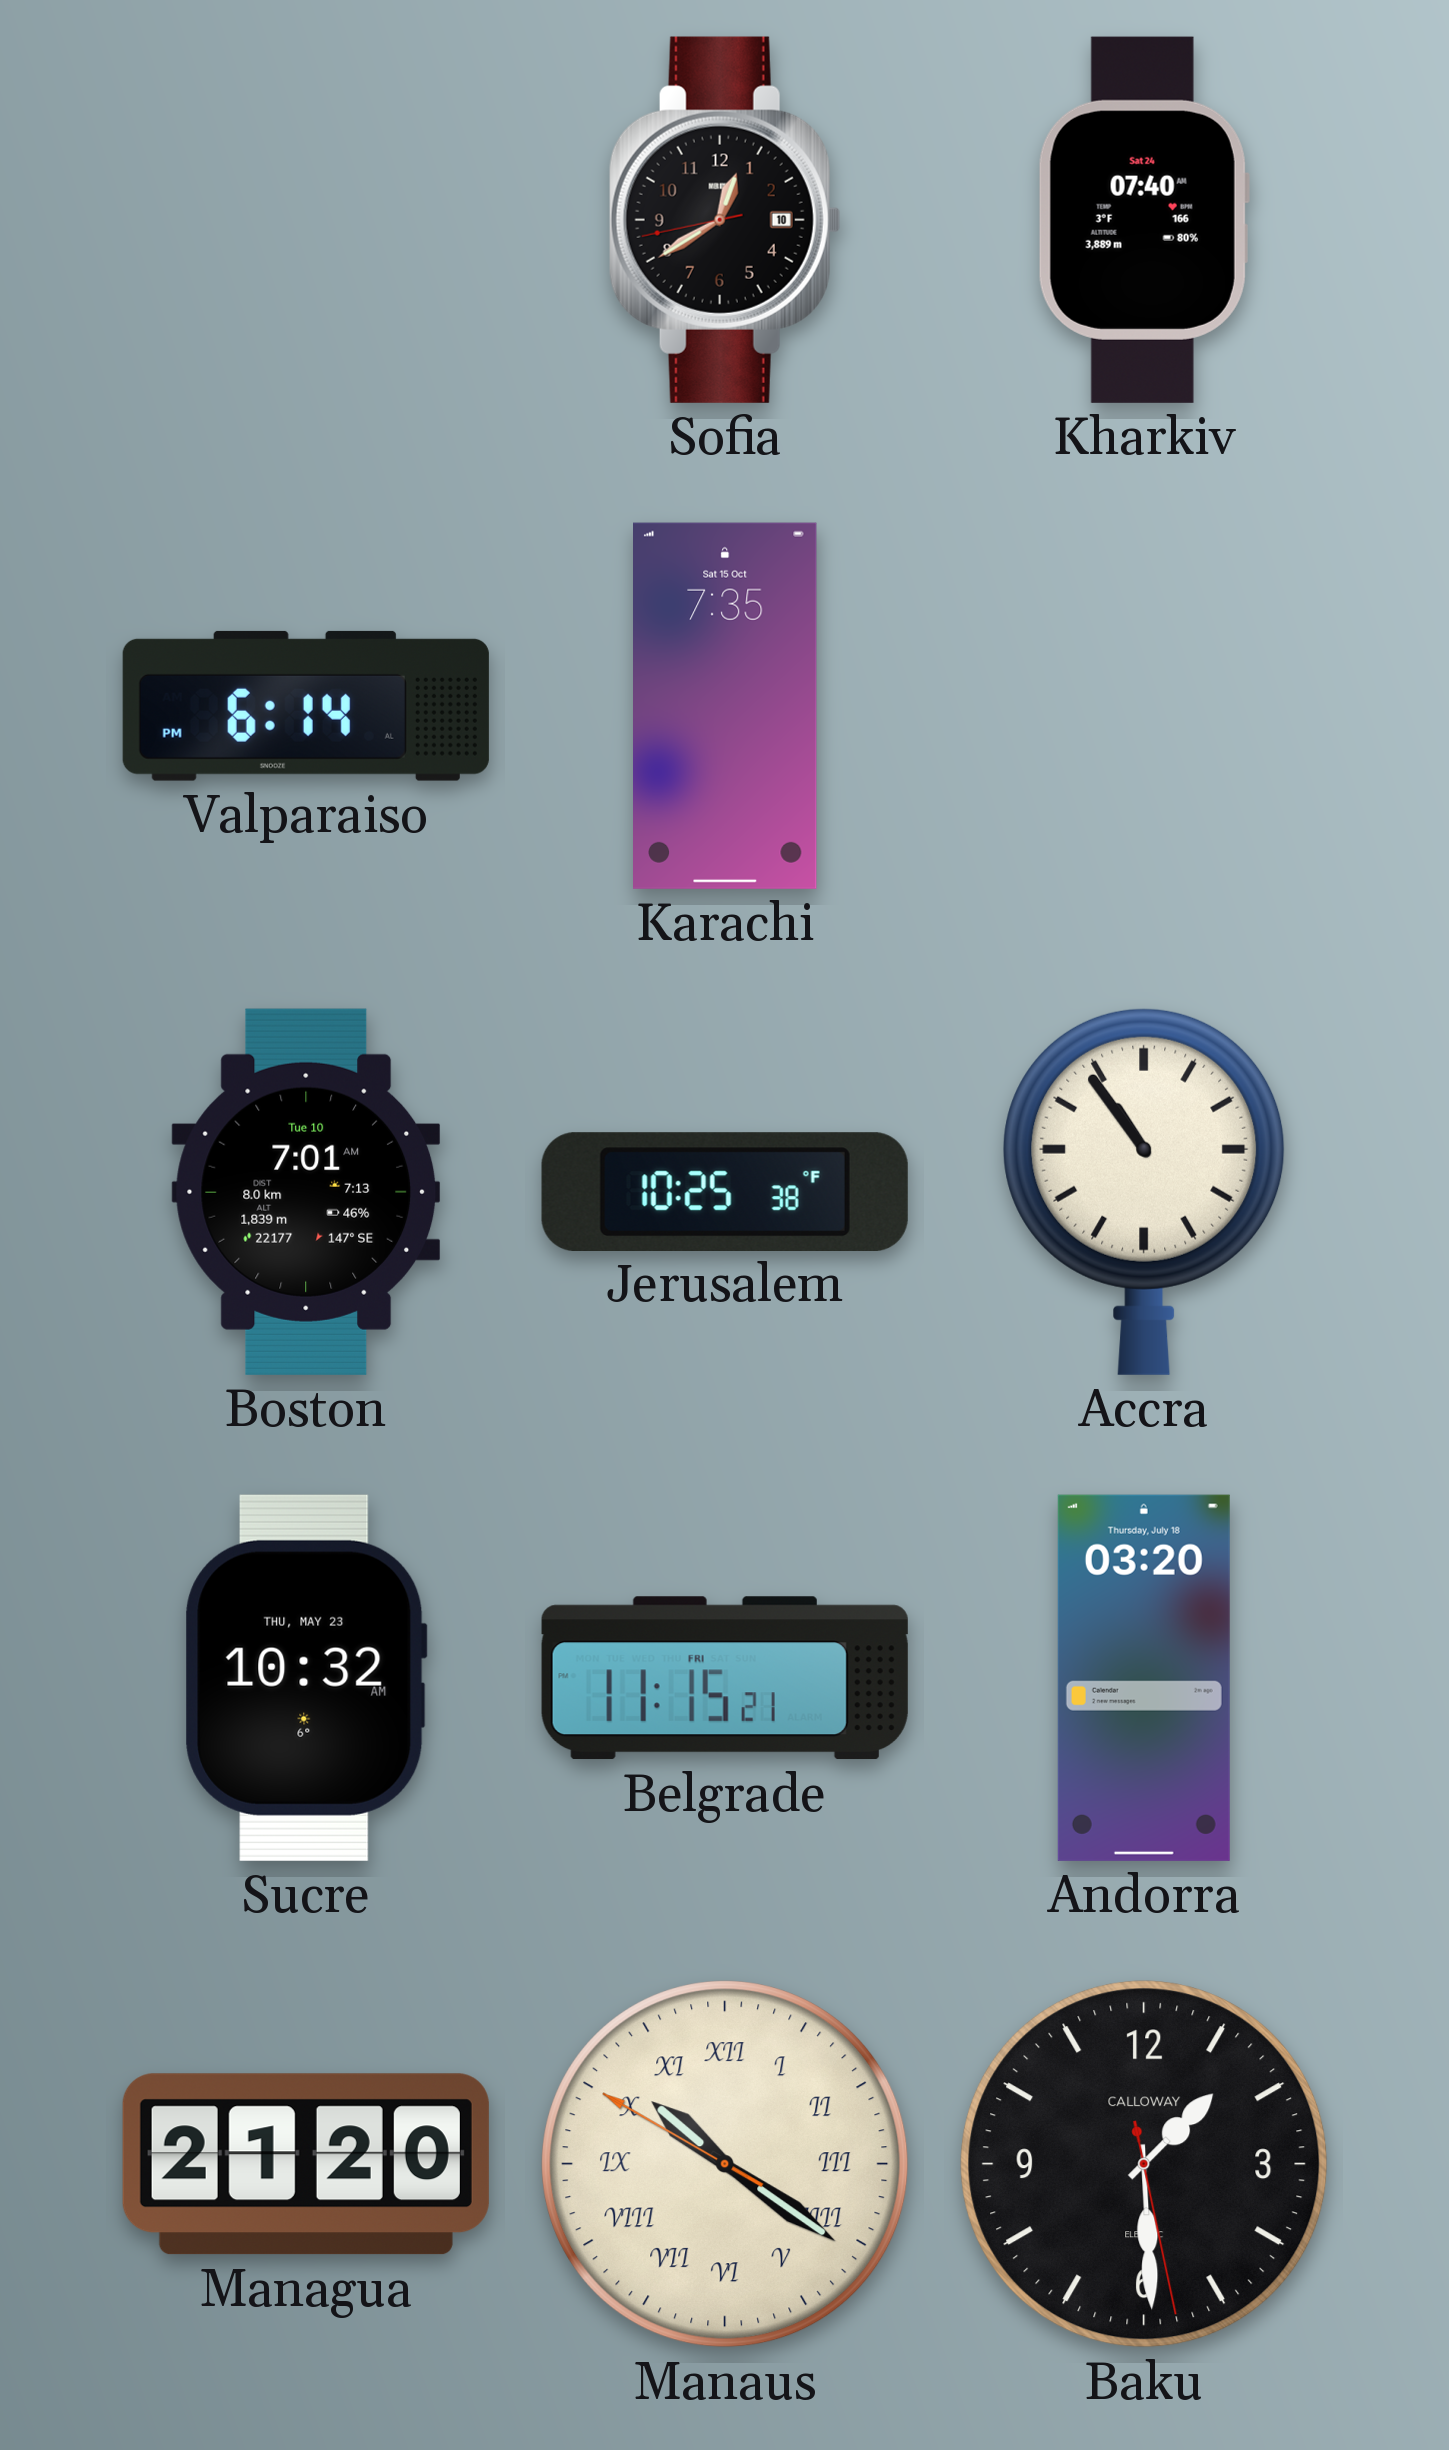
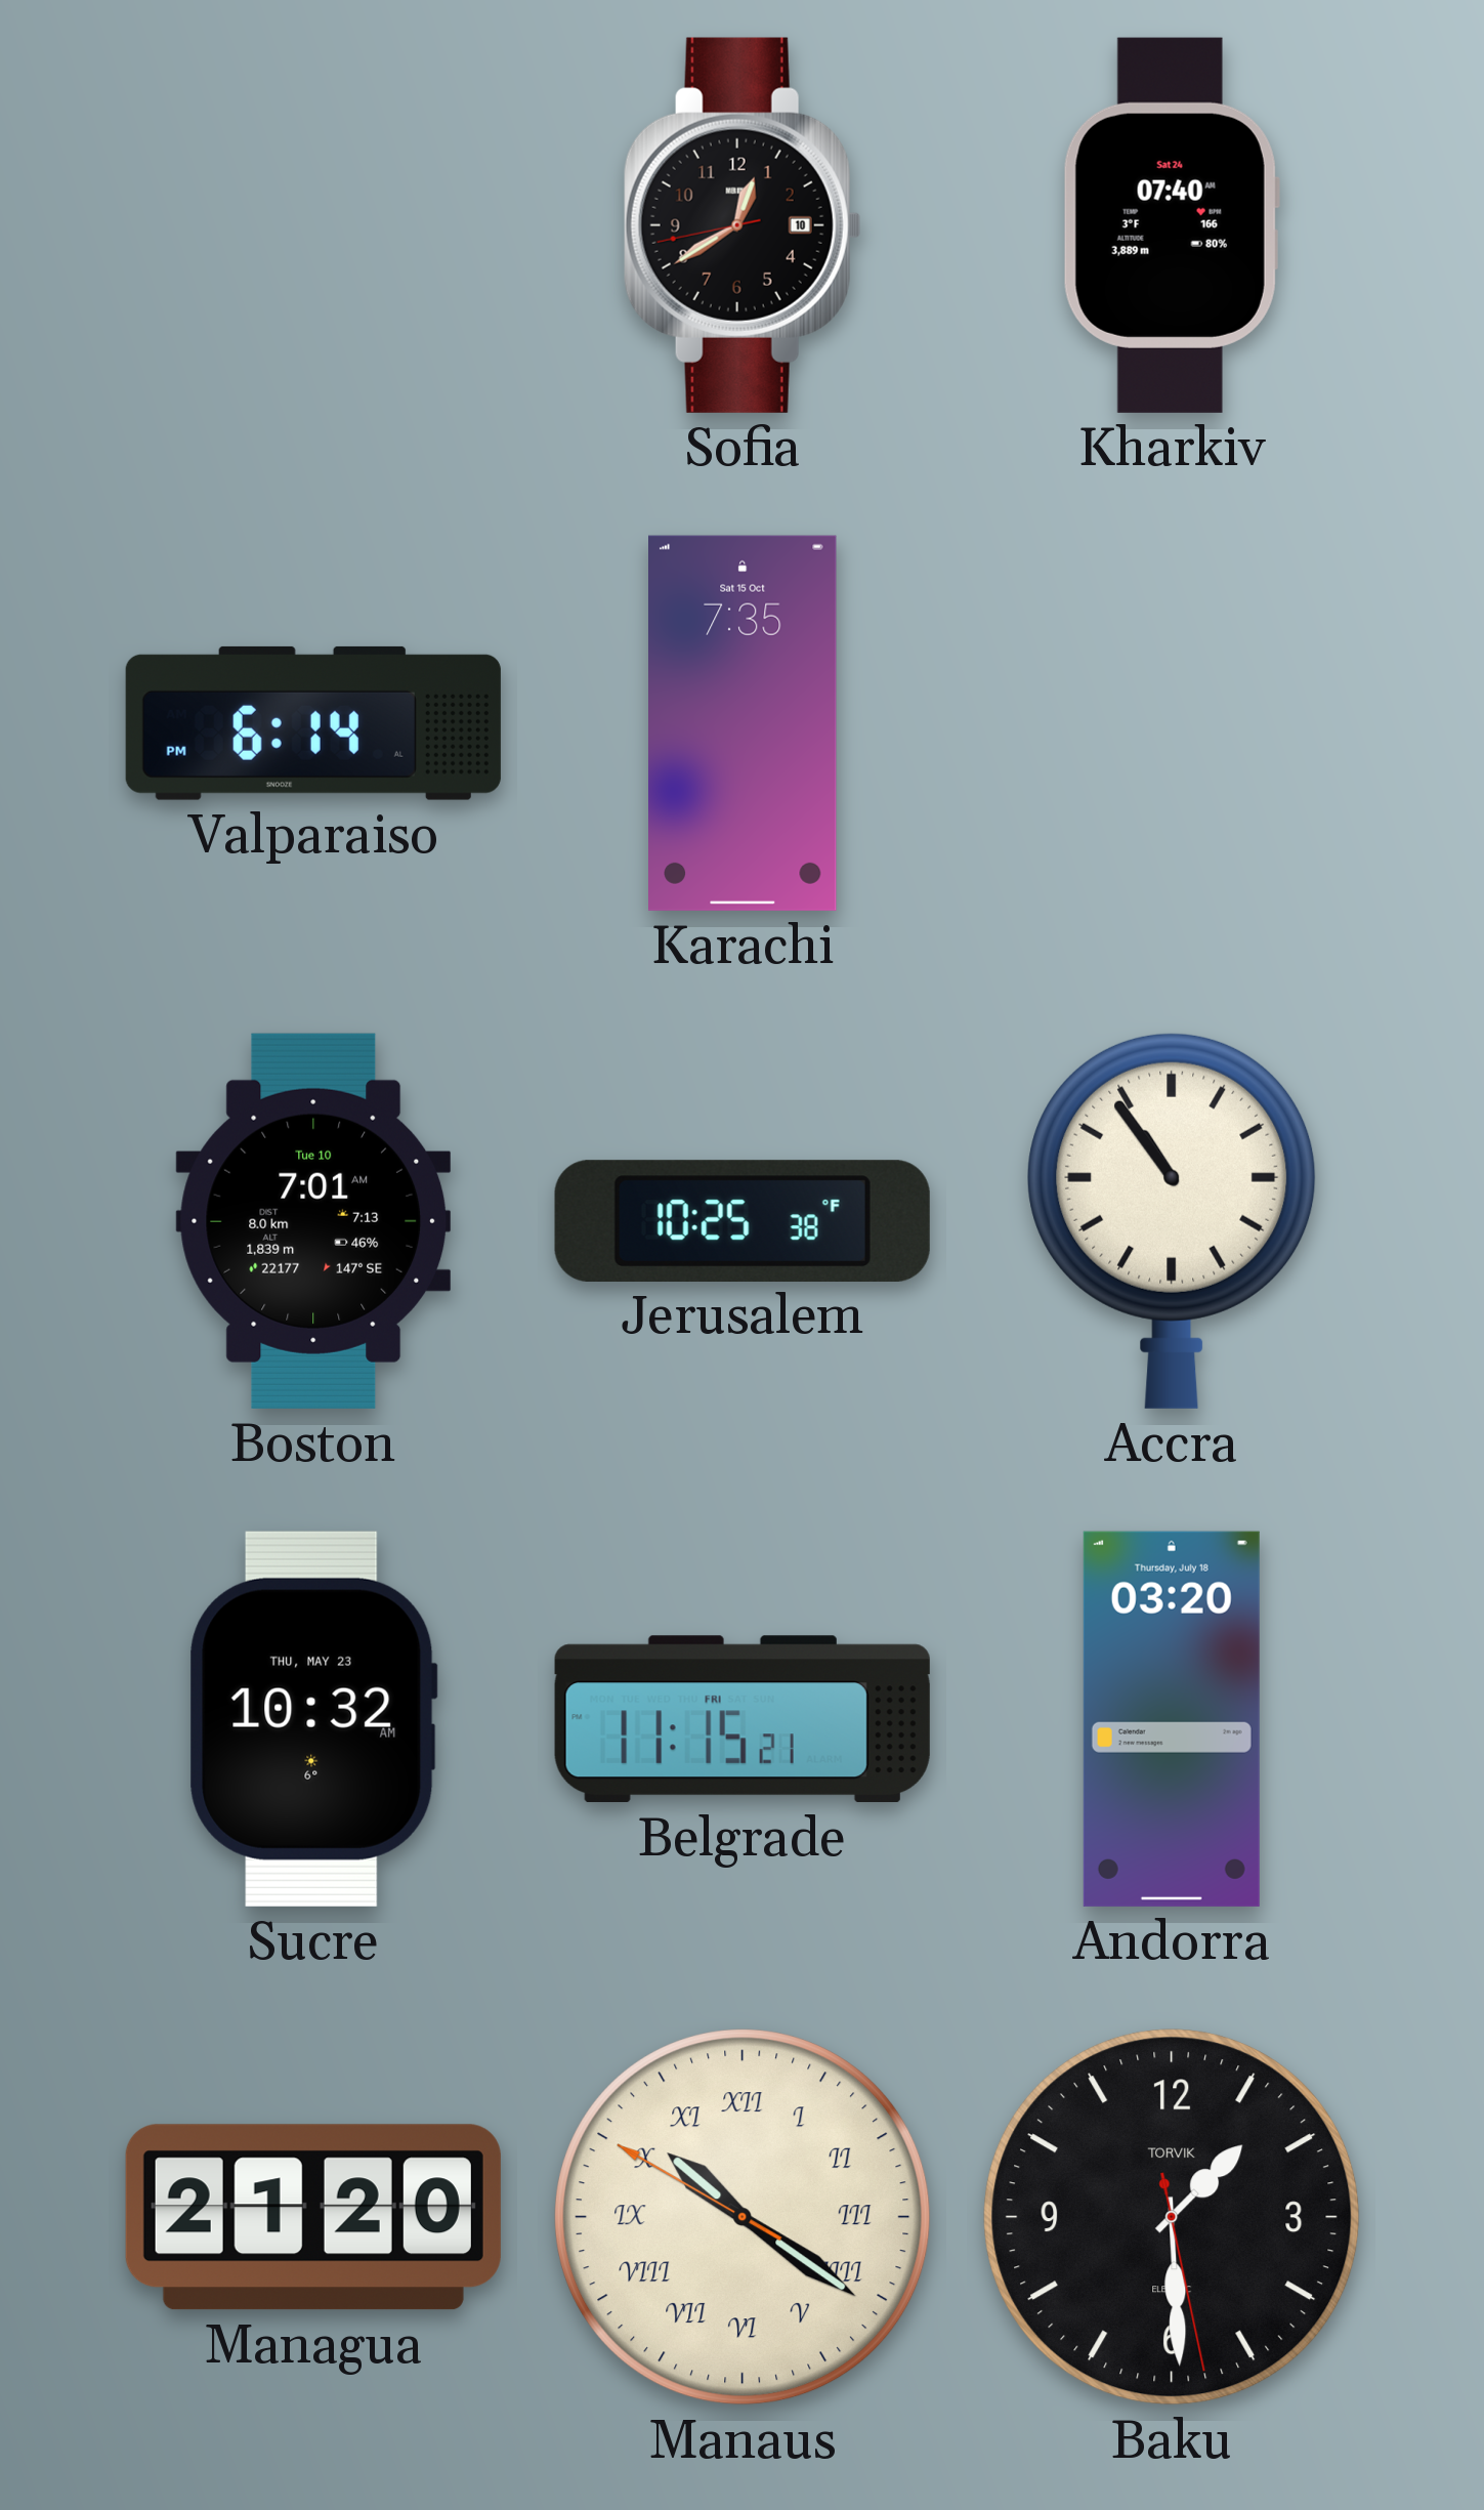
Baku brand: CALLOWAY -> TORVIK
